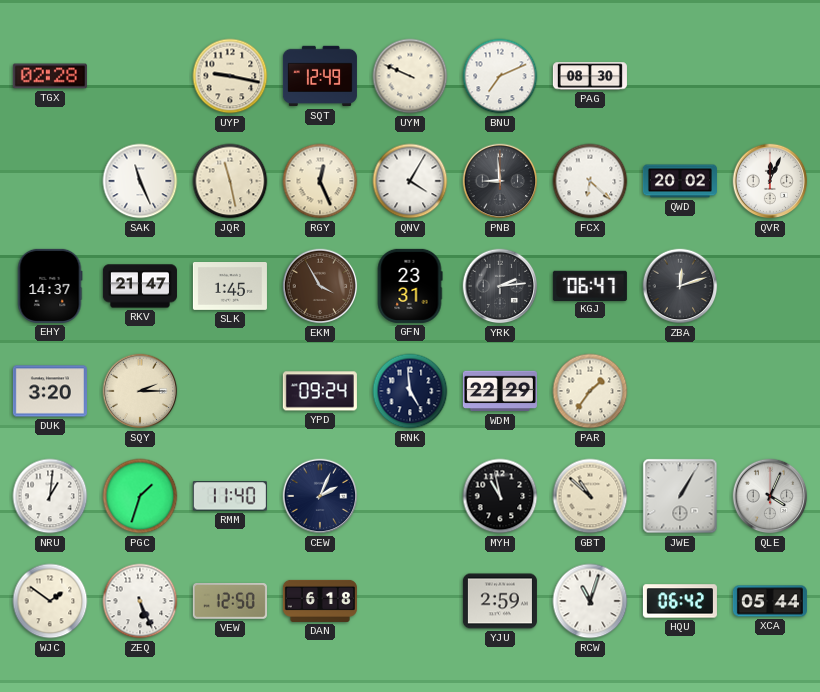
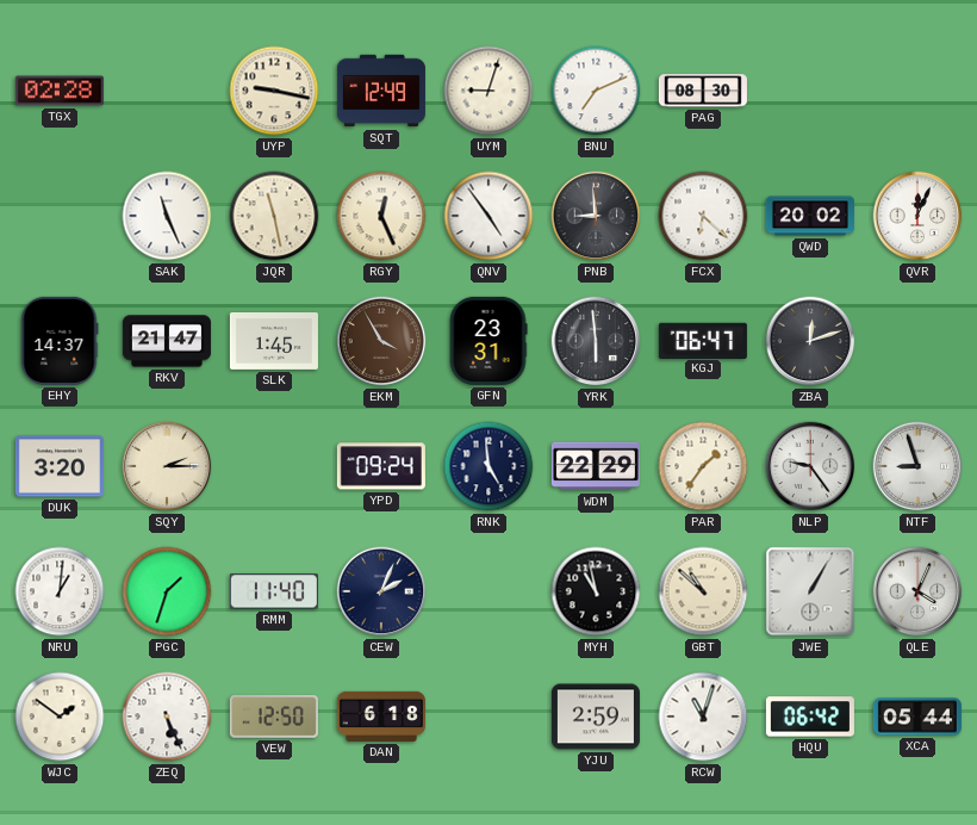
UYM: 9:49 -> 9:03
QNV: 4:05 -> 4:54
YRK: 2:14 -> 5:59
NLP: none -> 9:24
NTF: none -> 8:57
